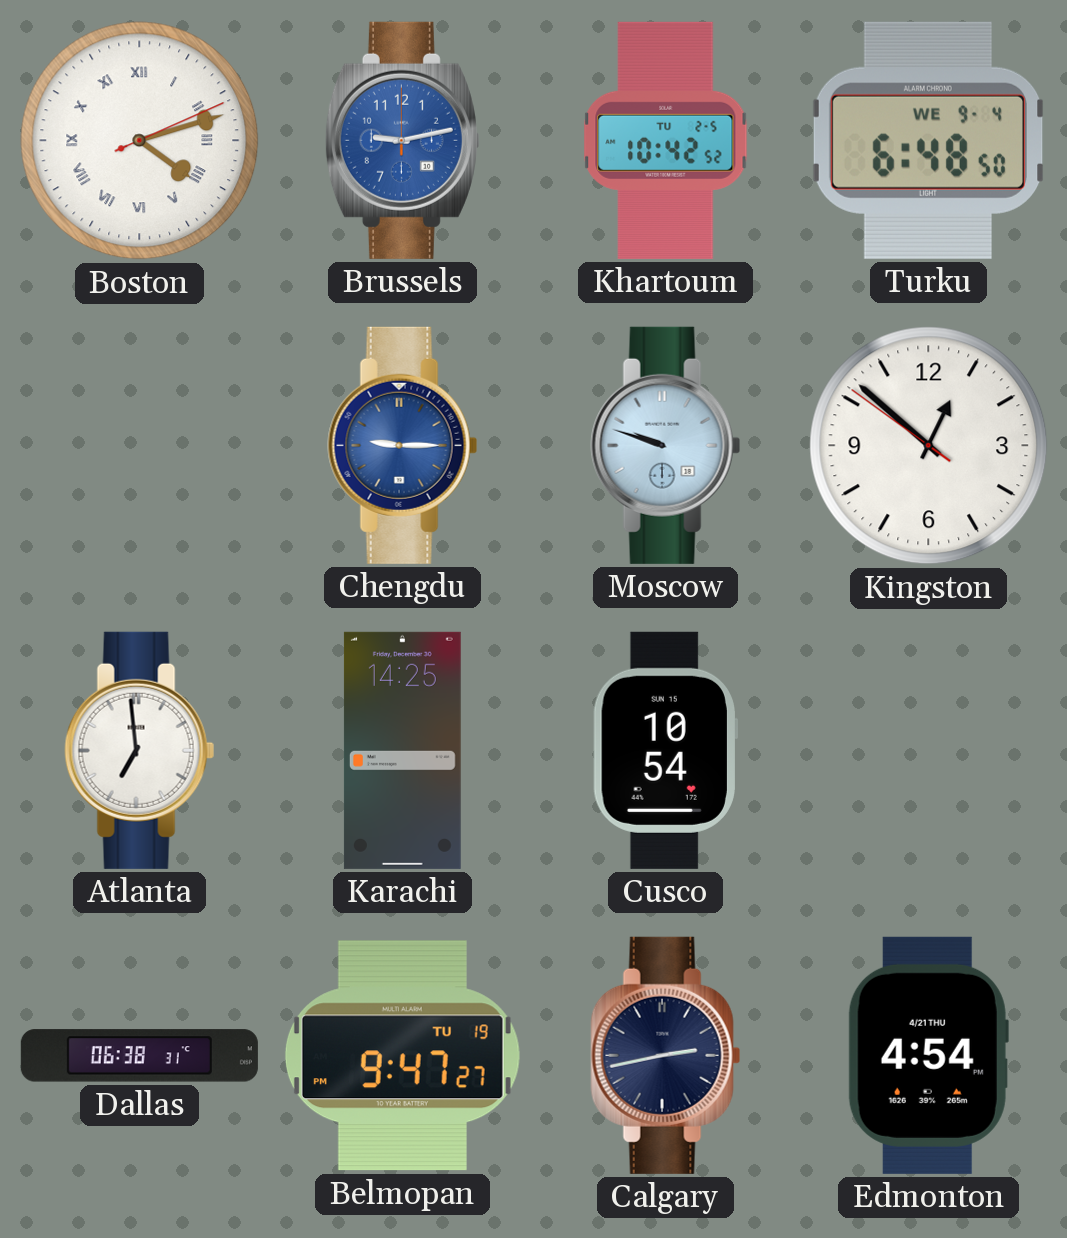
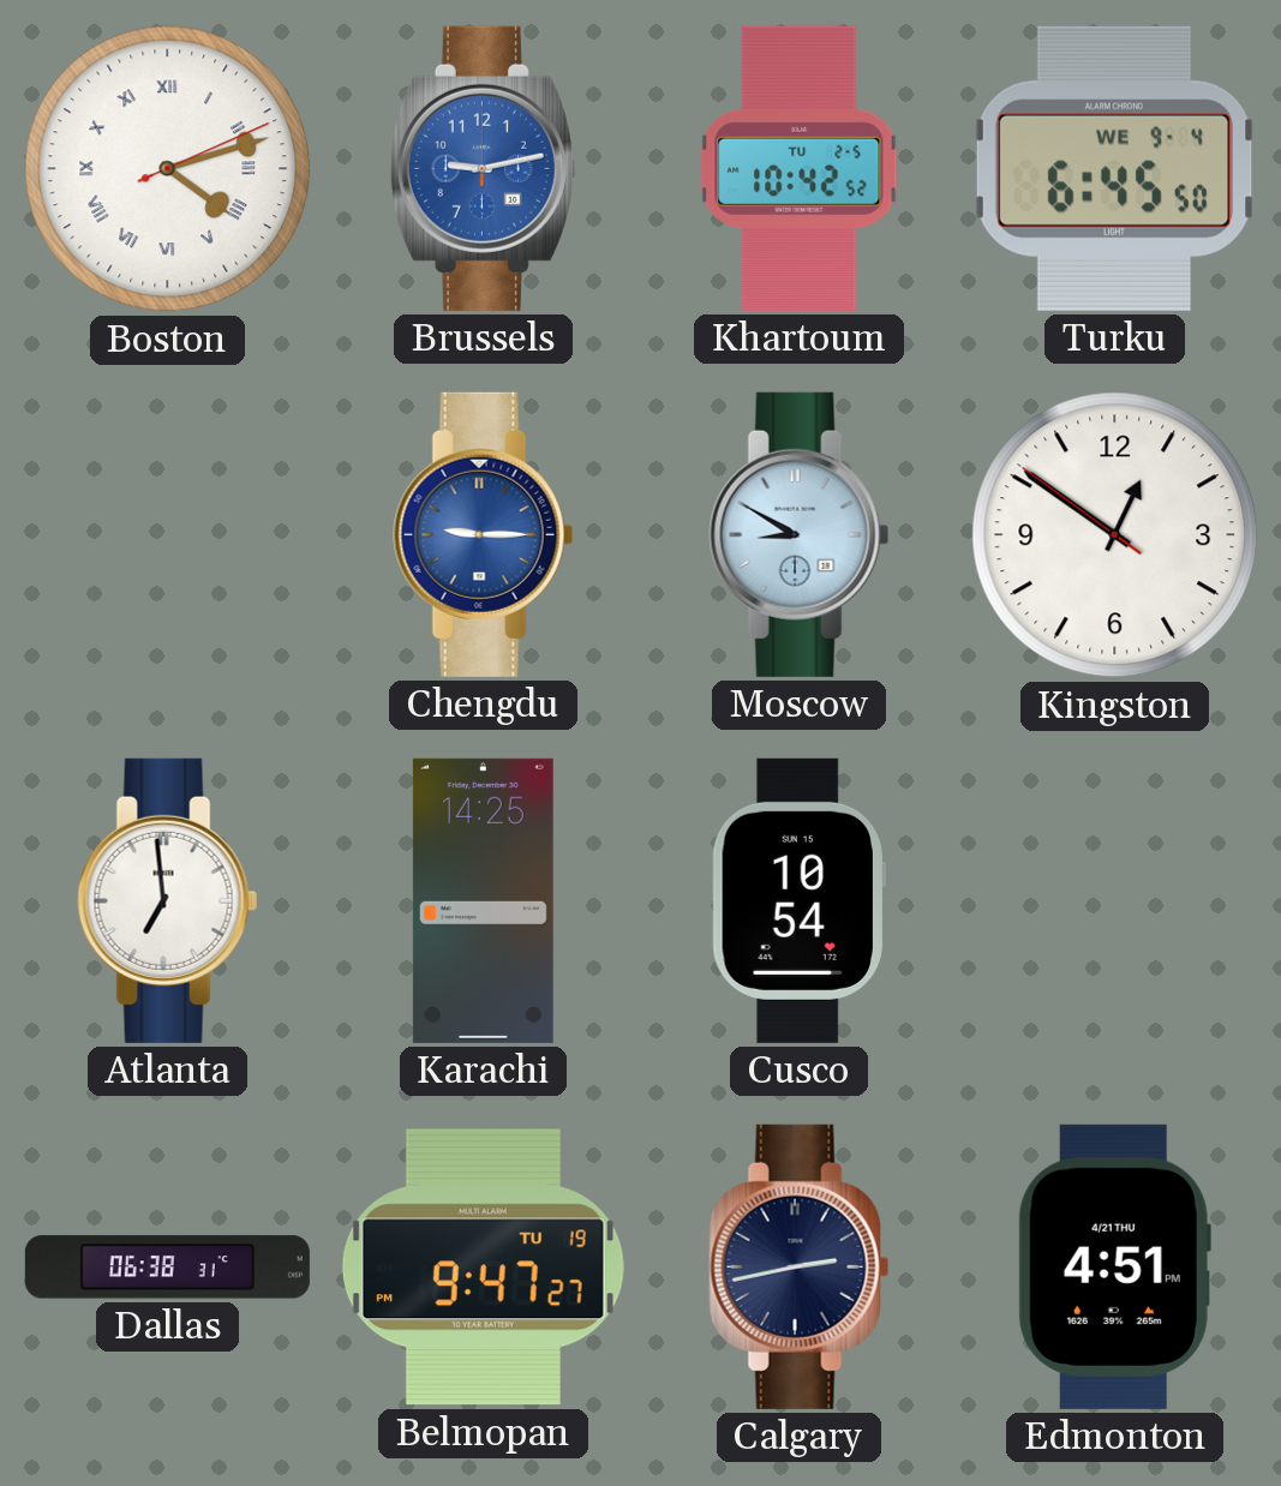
Turku: 6:48 -> 6:45
Moscow: 9:48 -> 8:50
Kingston: 12:51 -> 12:50
Edmonton: 4:54 -> 4:51
